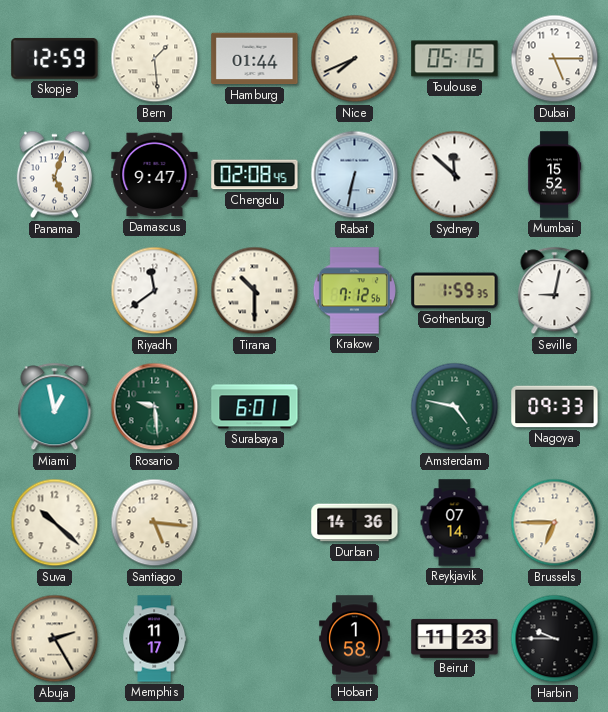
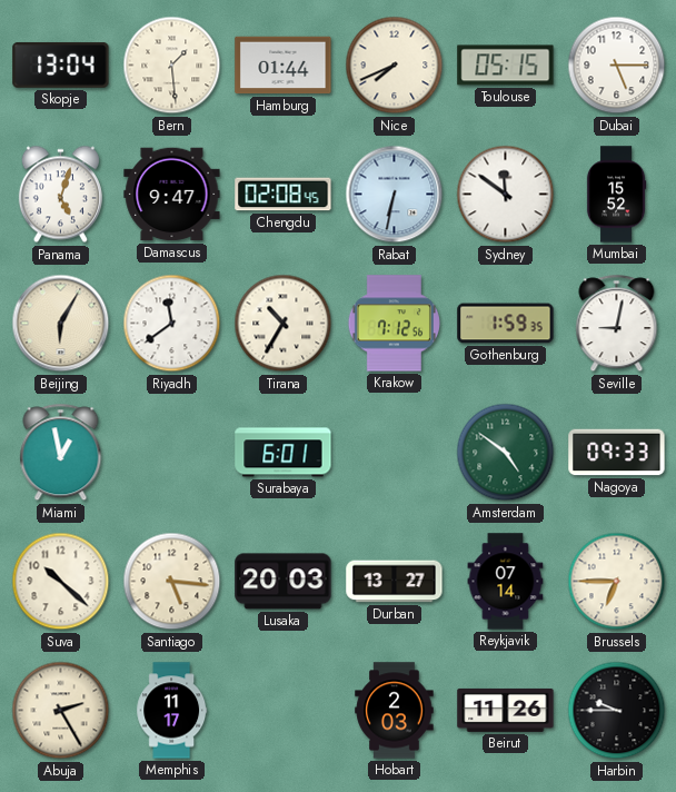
Skopje: 12:59 -> 13:04
Sydney: 11:52 -> 11:51
Beijing: none -> 6:05
Tirana: 10:30 -> 10:35
Rosario: 9:29 -> none
Amsterdam: 4:47 -> 4:51
Lusaka: none -> 20:03
Durban: 14:36 -> 13:27
Hobart: 1:58 -> 2:03
Beirut: 11:23 -> 11:26
